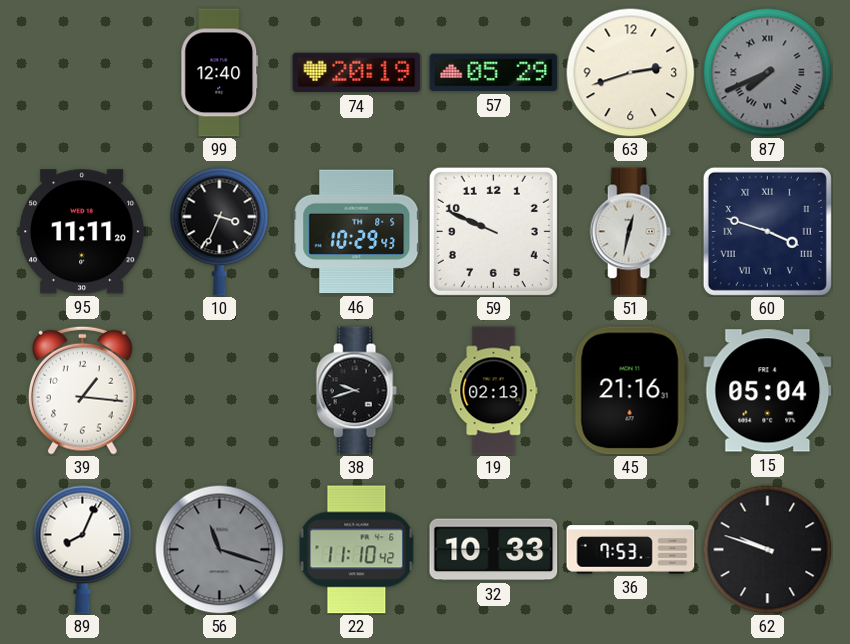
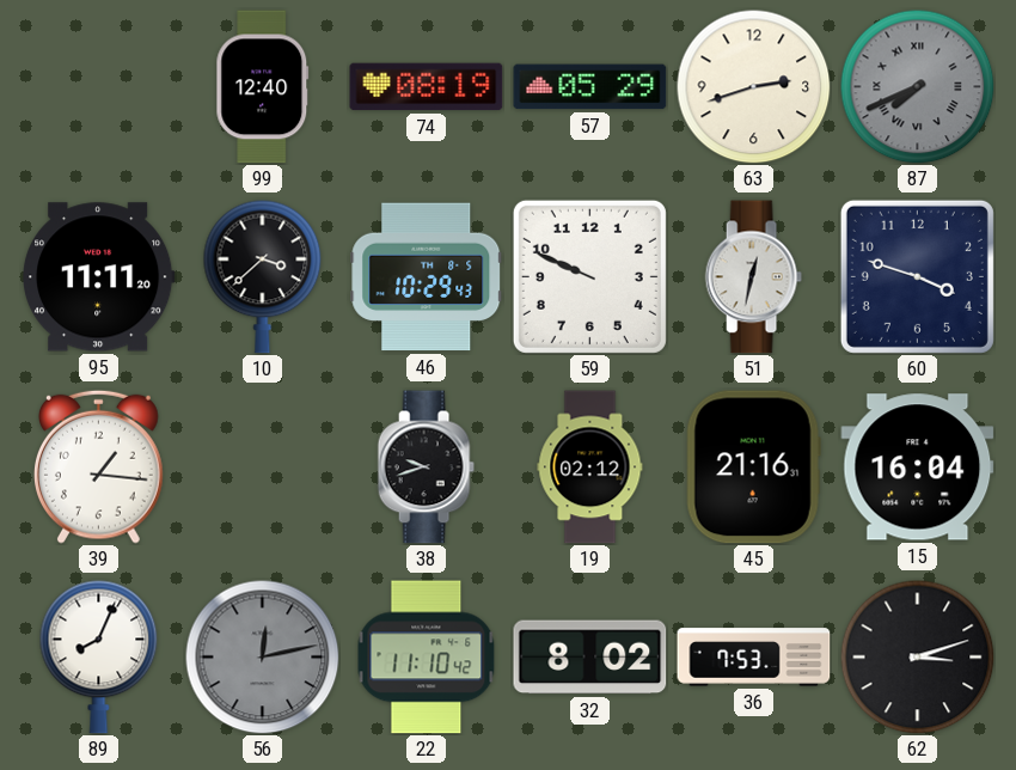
74: 20:19 -> 08:19
10: 3:34 -> 3:38
60 numerals: Roman -> Arabic
19: 02:13 -> 02:12
15: 05:04 -> 16:04
56: 11:18 -> 12:13
32: 10:33 -> 8:02
62: 9:48 -> 3:12
